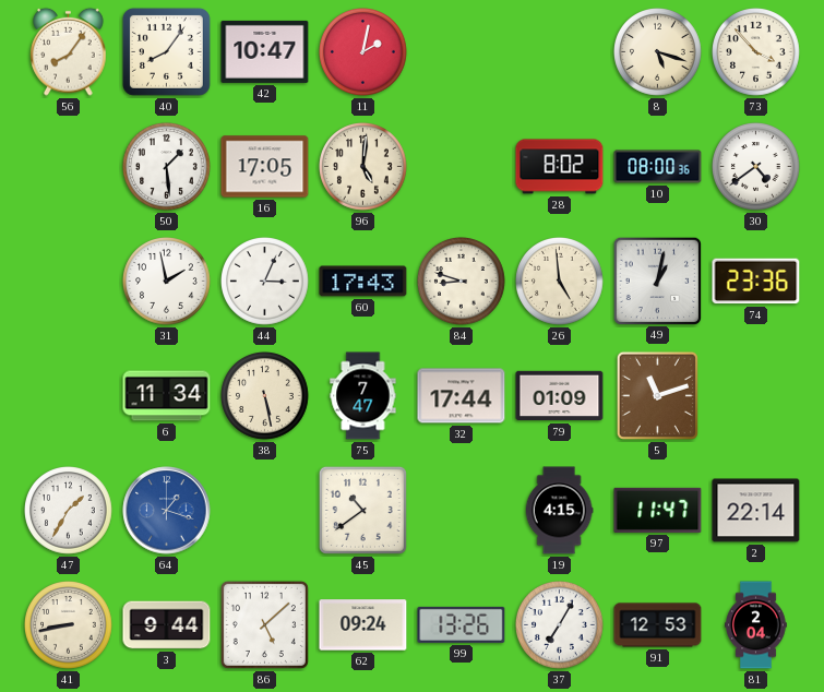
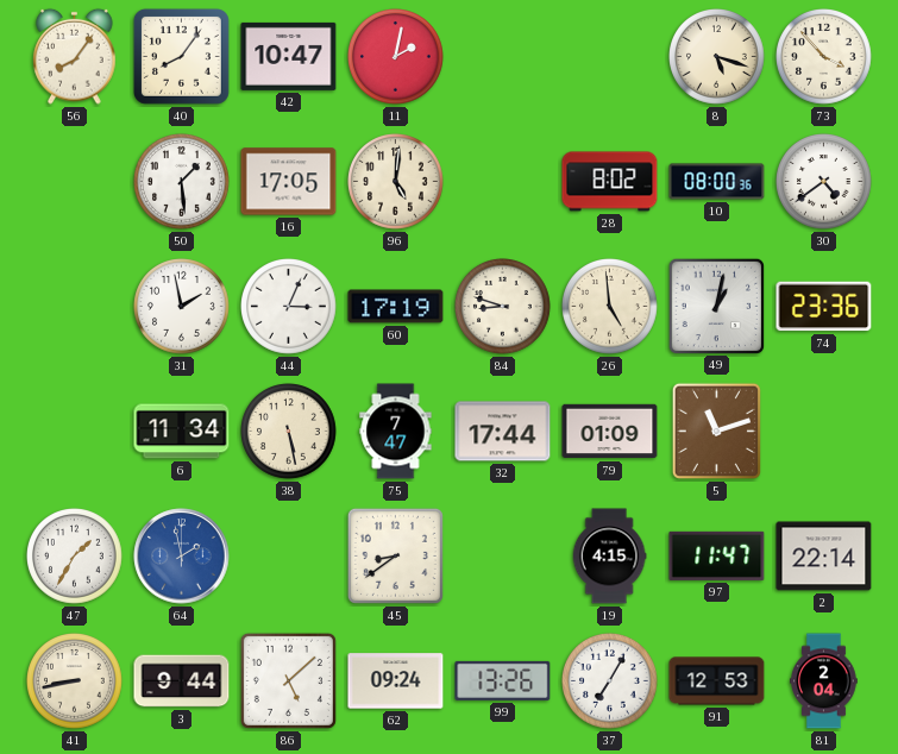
60: 17:43 -> 17:19
64: 1:18 -> 1:58
45: 10:39 -> 8:39
